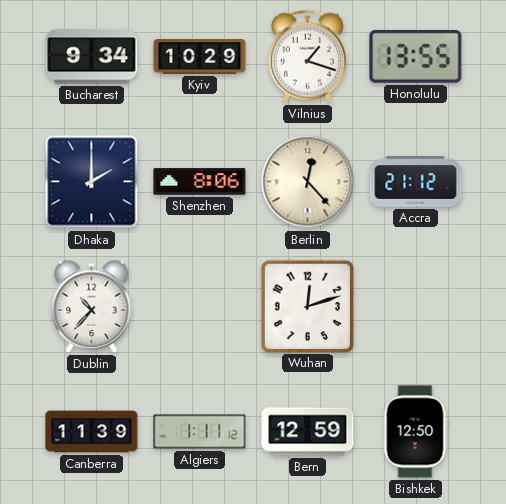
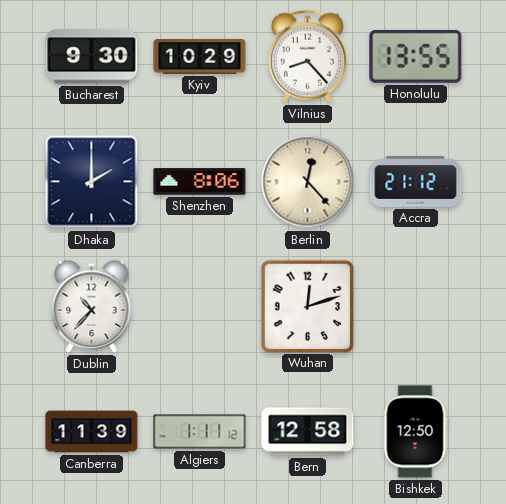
Bucharest: 9:34 -> 9:30
Vilnius: 1:18 -> 8:23
Bern: 12:59 -> 12:58
